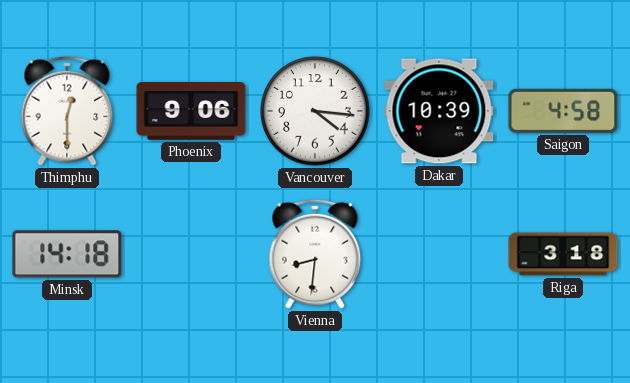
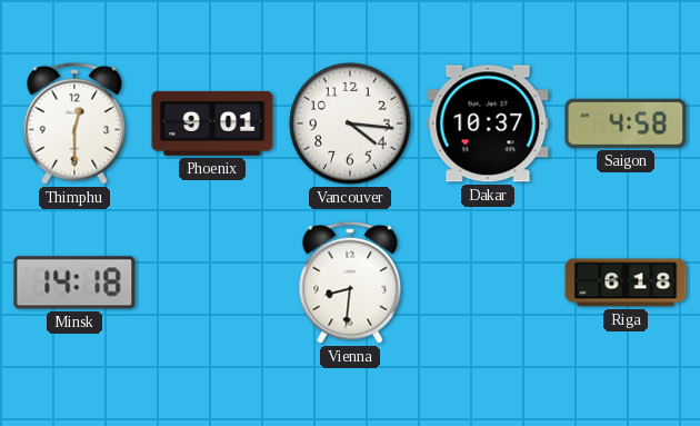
Phoenix: 9:06 -> 9:01
Dakar: 10:39 -> 10:37
Riga: 3:18 -> 6:18
